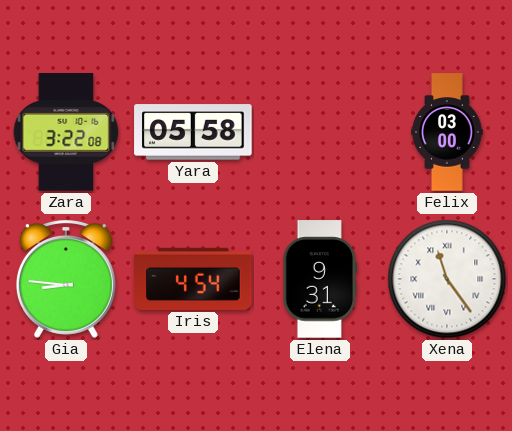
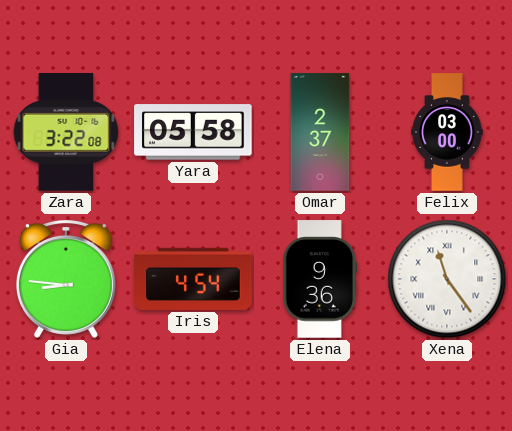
Omar: none -> 2:37
Elena: 9:31 -> 9:36
